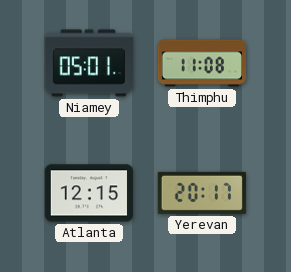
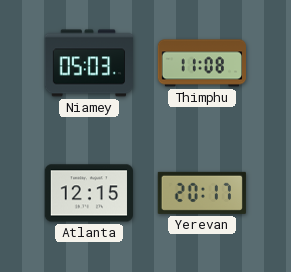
Niamey: 05:01 -> 05:03
